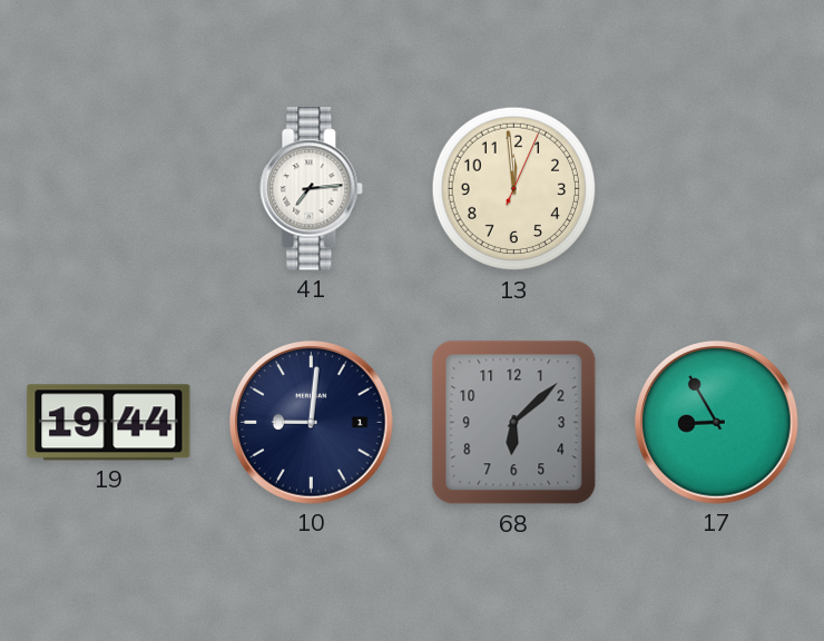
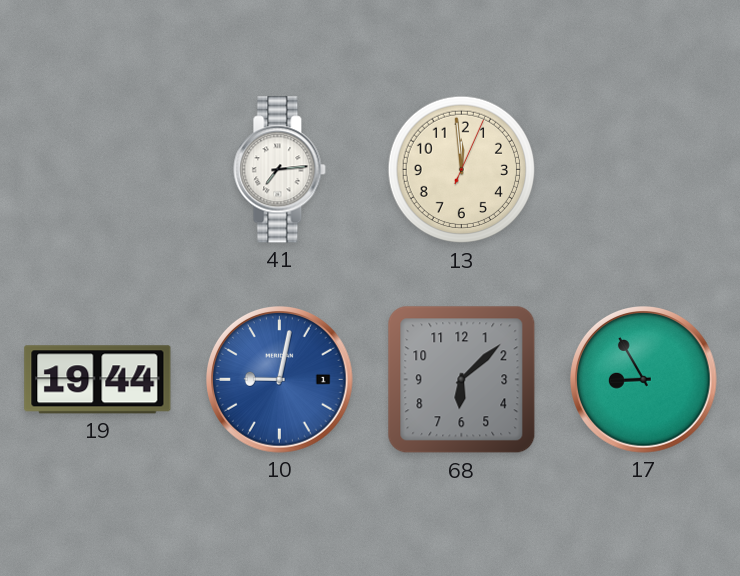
10: 9:01 -> 9:02
10 dial: navy -> blue
